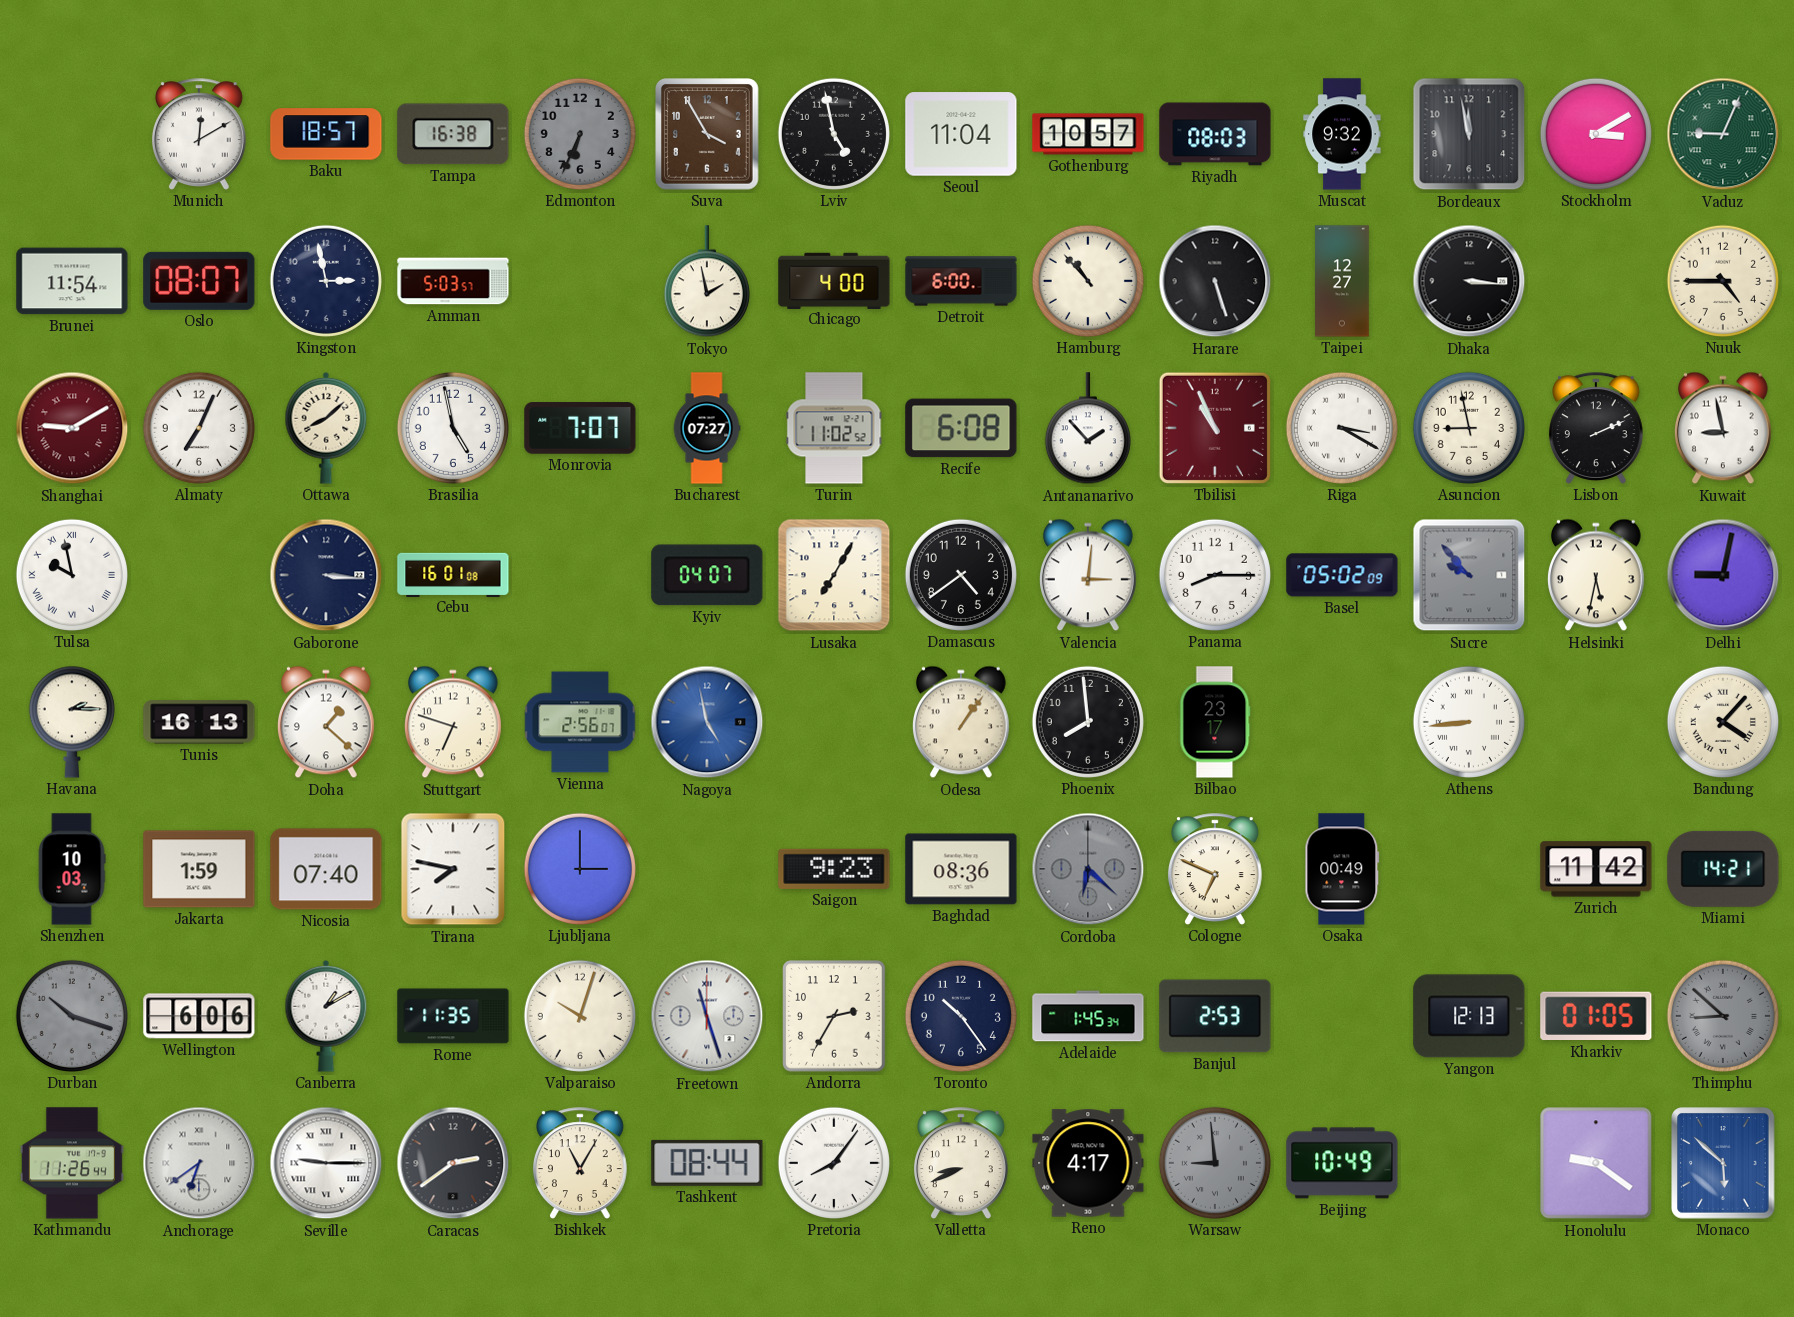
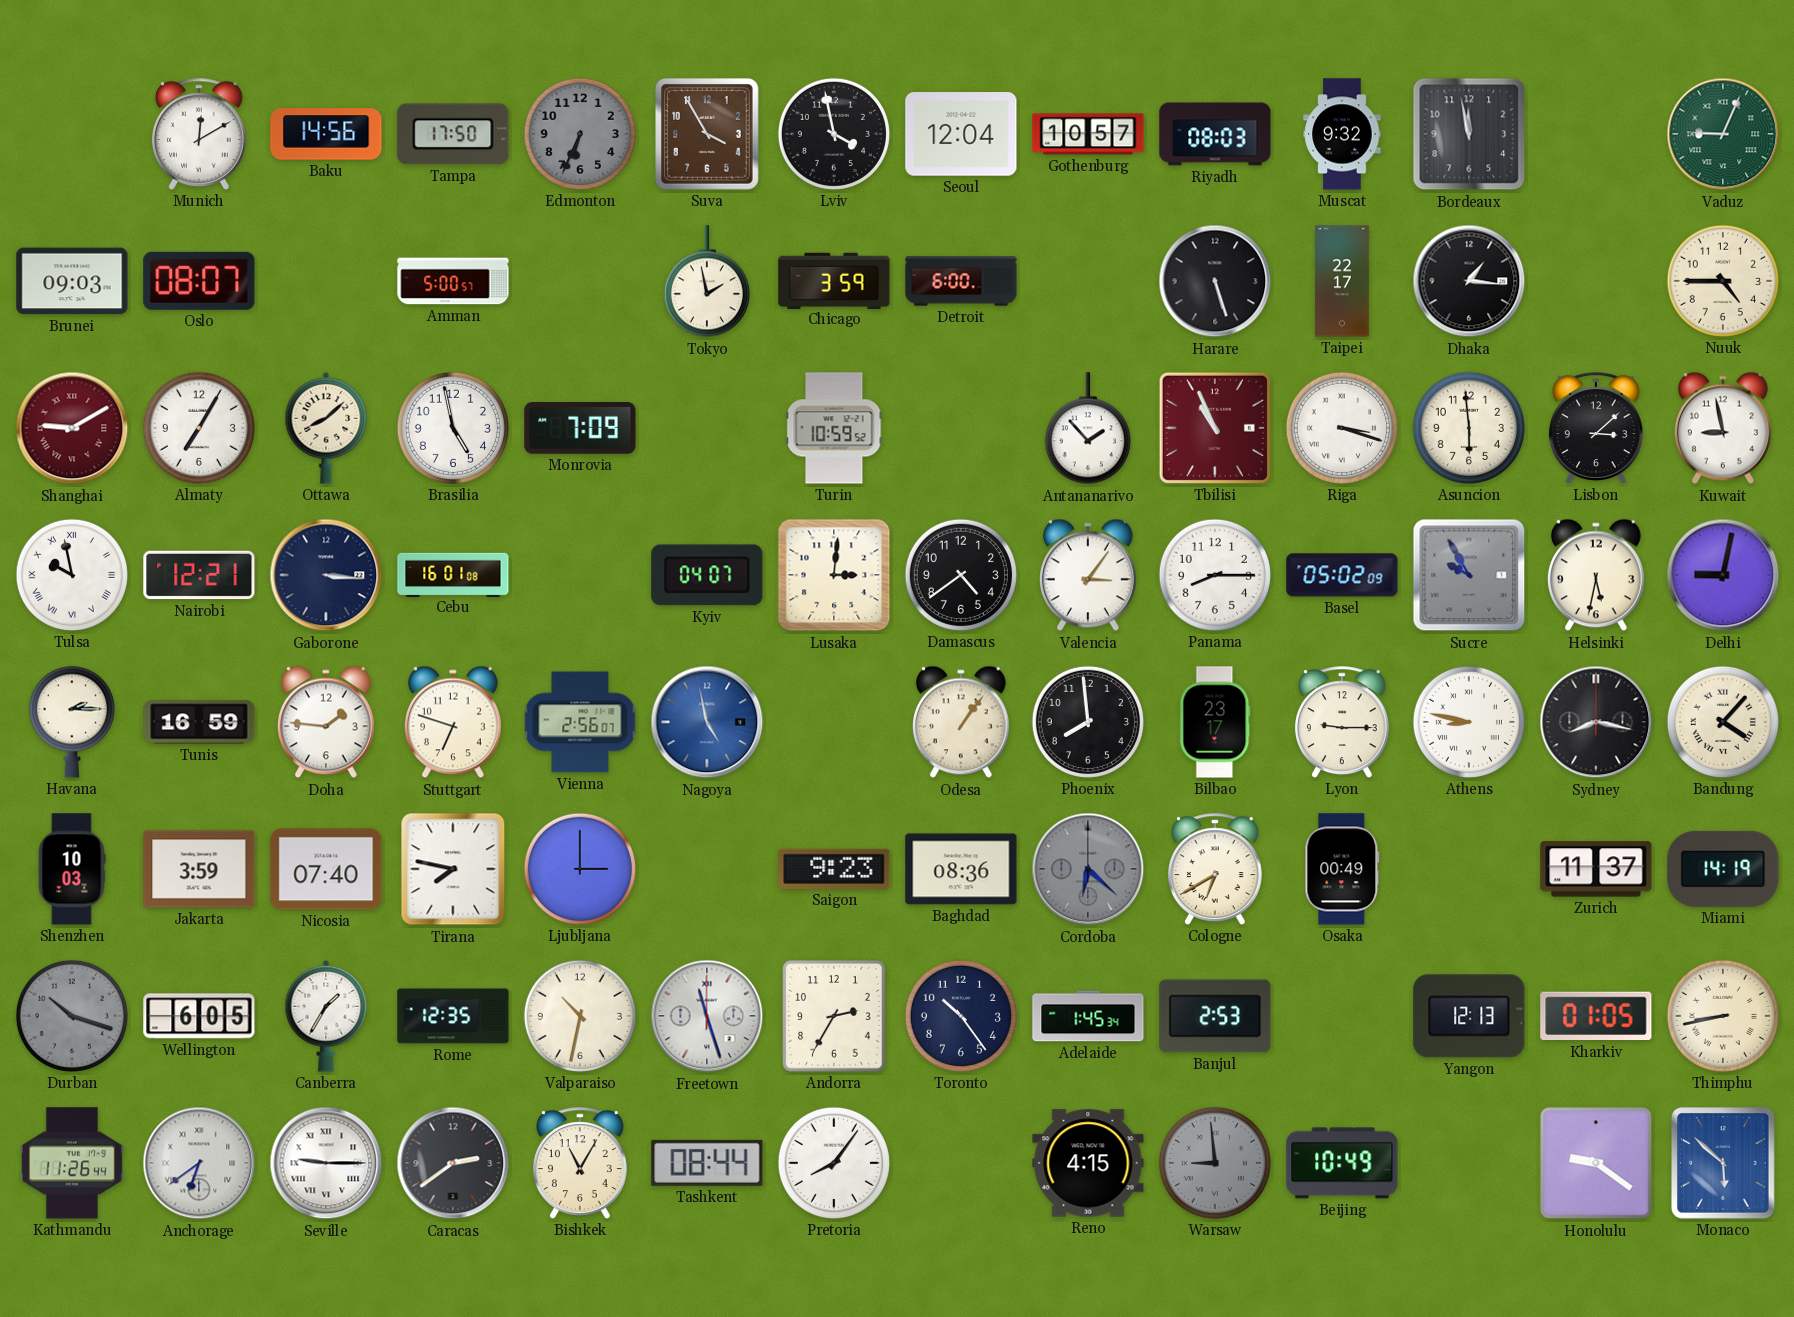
Baku: 18:57 -> 14:56
Tampa: 16:38 -> 17:50
Lviv: 4:58 -> 3:58
Seoul: 11:04 -> 12:04
Stockholm: 3:10 -> none
Brunei: 11:54 -> 09:03
Kingston: 2:58 -> none
Amman: 5:03 -> 5:00
Chicago: 4:00 -> 3:59
Hamburg: 10:53 -> none
Taipei: 12:27 -> 22:17
Dhaka: 3:16 -> 1:16
Almaty: 7:04 -> 7:05
Monrovia: 7:07 -> 7:09
Bucharest: 07:27 -> none
Turin: 11:02 -> 10:59
Recife: 6:08 -> none
Riga: 3:20 -> 3:18
Asuncion: 8:58 -> 5:59
Lisbon: 2:11 -> 3:08
Nairobi: none -> 12:21
Lusaka: 7:05 -> 3:01
Valencia: 3:01 -> 3:06
Sucre: 9:53 -> 9:55
Tunis: 16:13 -> 16:59
Doha: 1:22 -> 1:46
Lyon: none -> 9:15
Athens: 8:44 -> 8:47
Sydney: none -> 8:17
Jakarta: 1:59 -> 3:59
Cologne: 6:49 -> 6:40
Zurich: 11:42 -> 11:37
Miami: 14:21 -> 14:19
Wellington: 6:06 -> 6:05
Canberra: 1:10 -> 1:35
Rome: 11:35 -> 12:35
Valparaiso: 10:03 -> 10:32
Thimphu: 8:52 -> 8:43
Thimphu dial: grey -> cream
Valletta: 8:41 -> none
Reno: 4:17 -> 4:15
